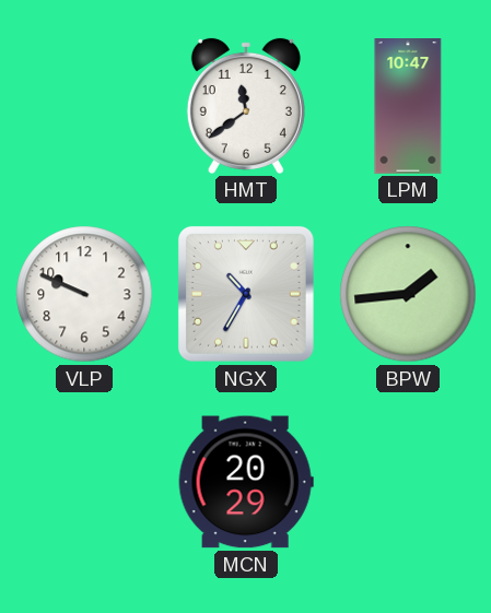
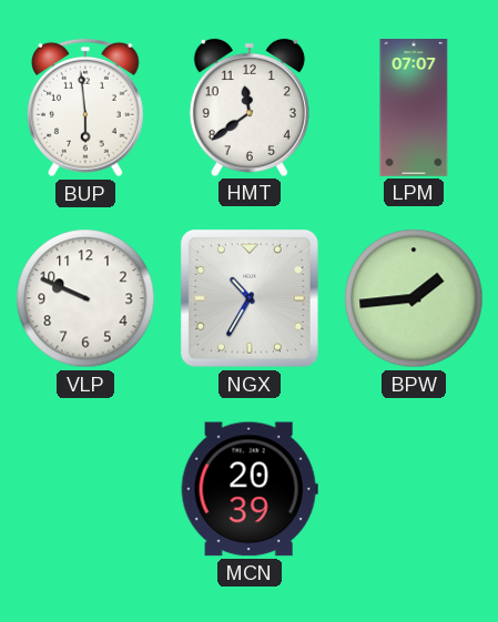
BUP: none -> 5:59
LPM: 10:47 -> 07:07
MCN: 20:29 -> 20:39
